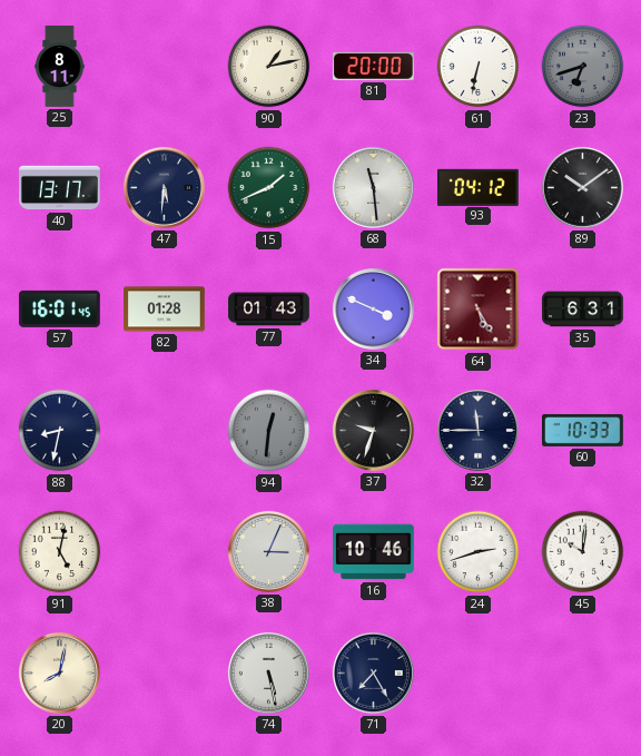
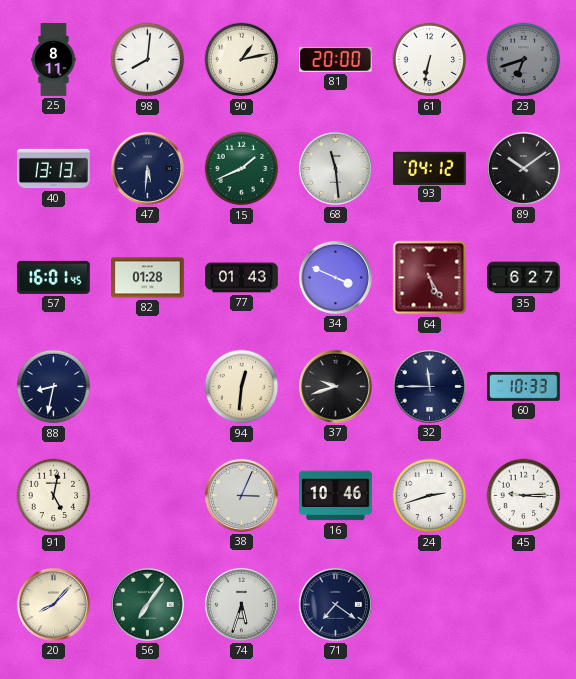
98: none -> 8:01
40: 13:17 -> 13:13
35: 6:31 -> 6:27
94 dial: grey -> cream
37: 9:33 -> 9:42
45: 10:01 -> 9:15
20: 8:02 -> 8:07
56: none -> 7:06
74: 5:28 -> 5:33
71: 7:25 -> 7:21
